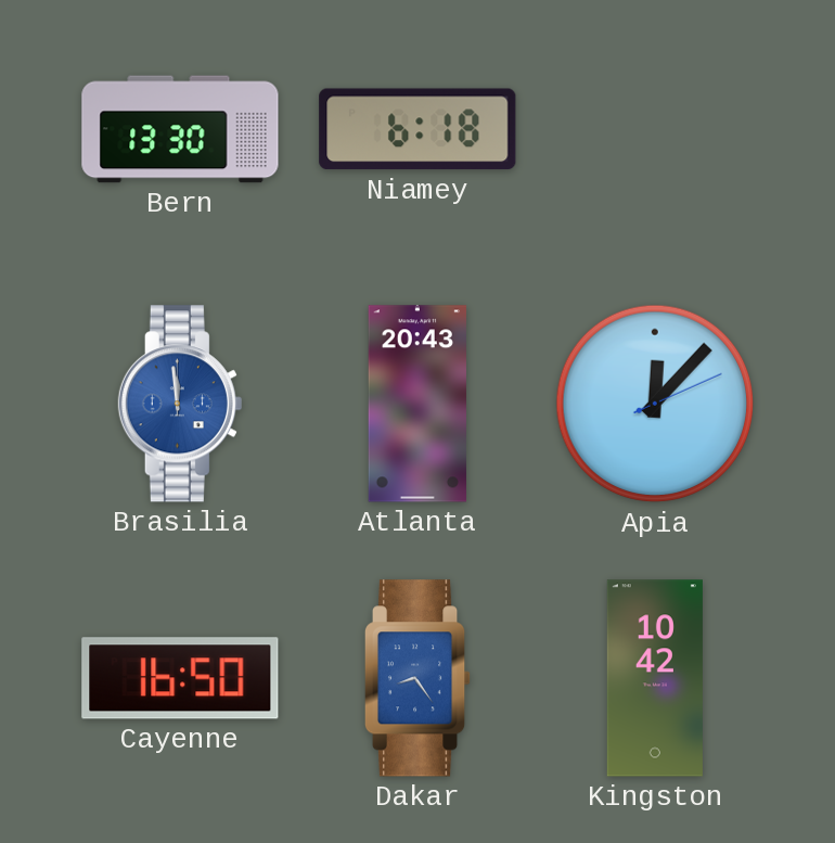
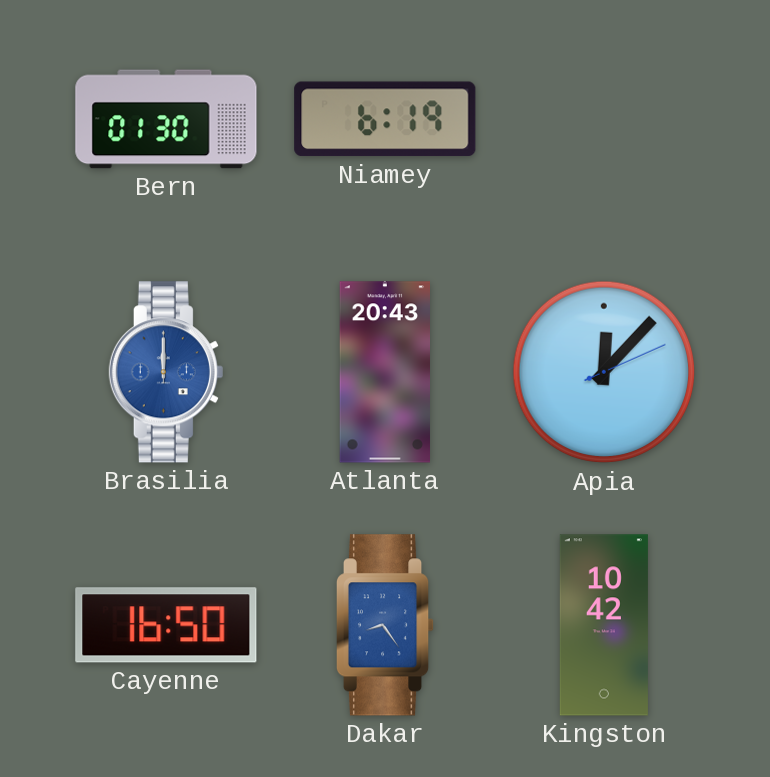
Bern: 13:30 -> 01:30
Niamey: 6:18 -> 6:19
Brasilia: 11:59 -> 12:00
